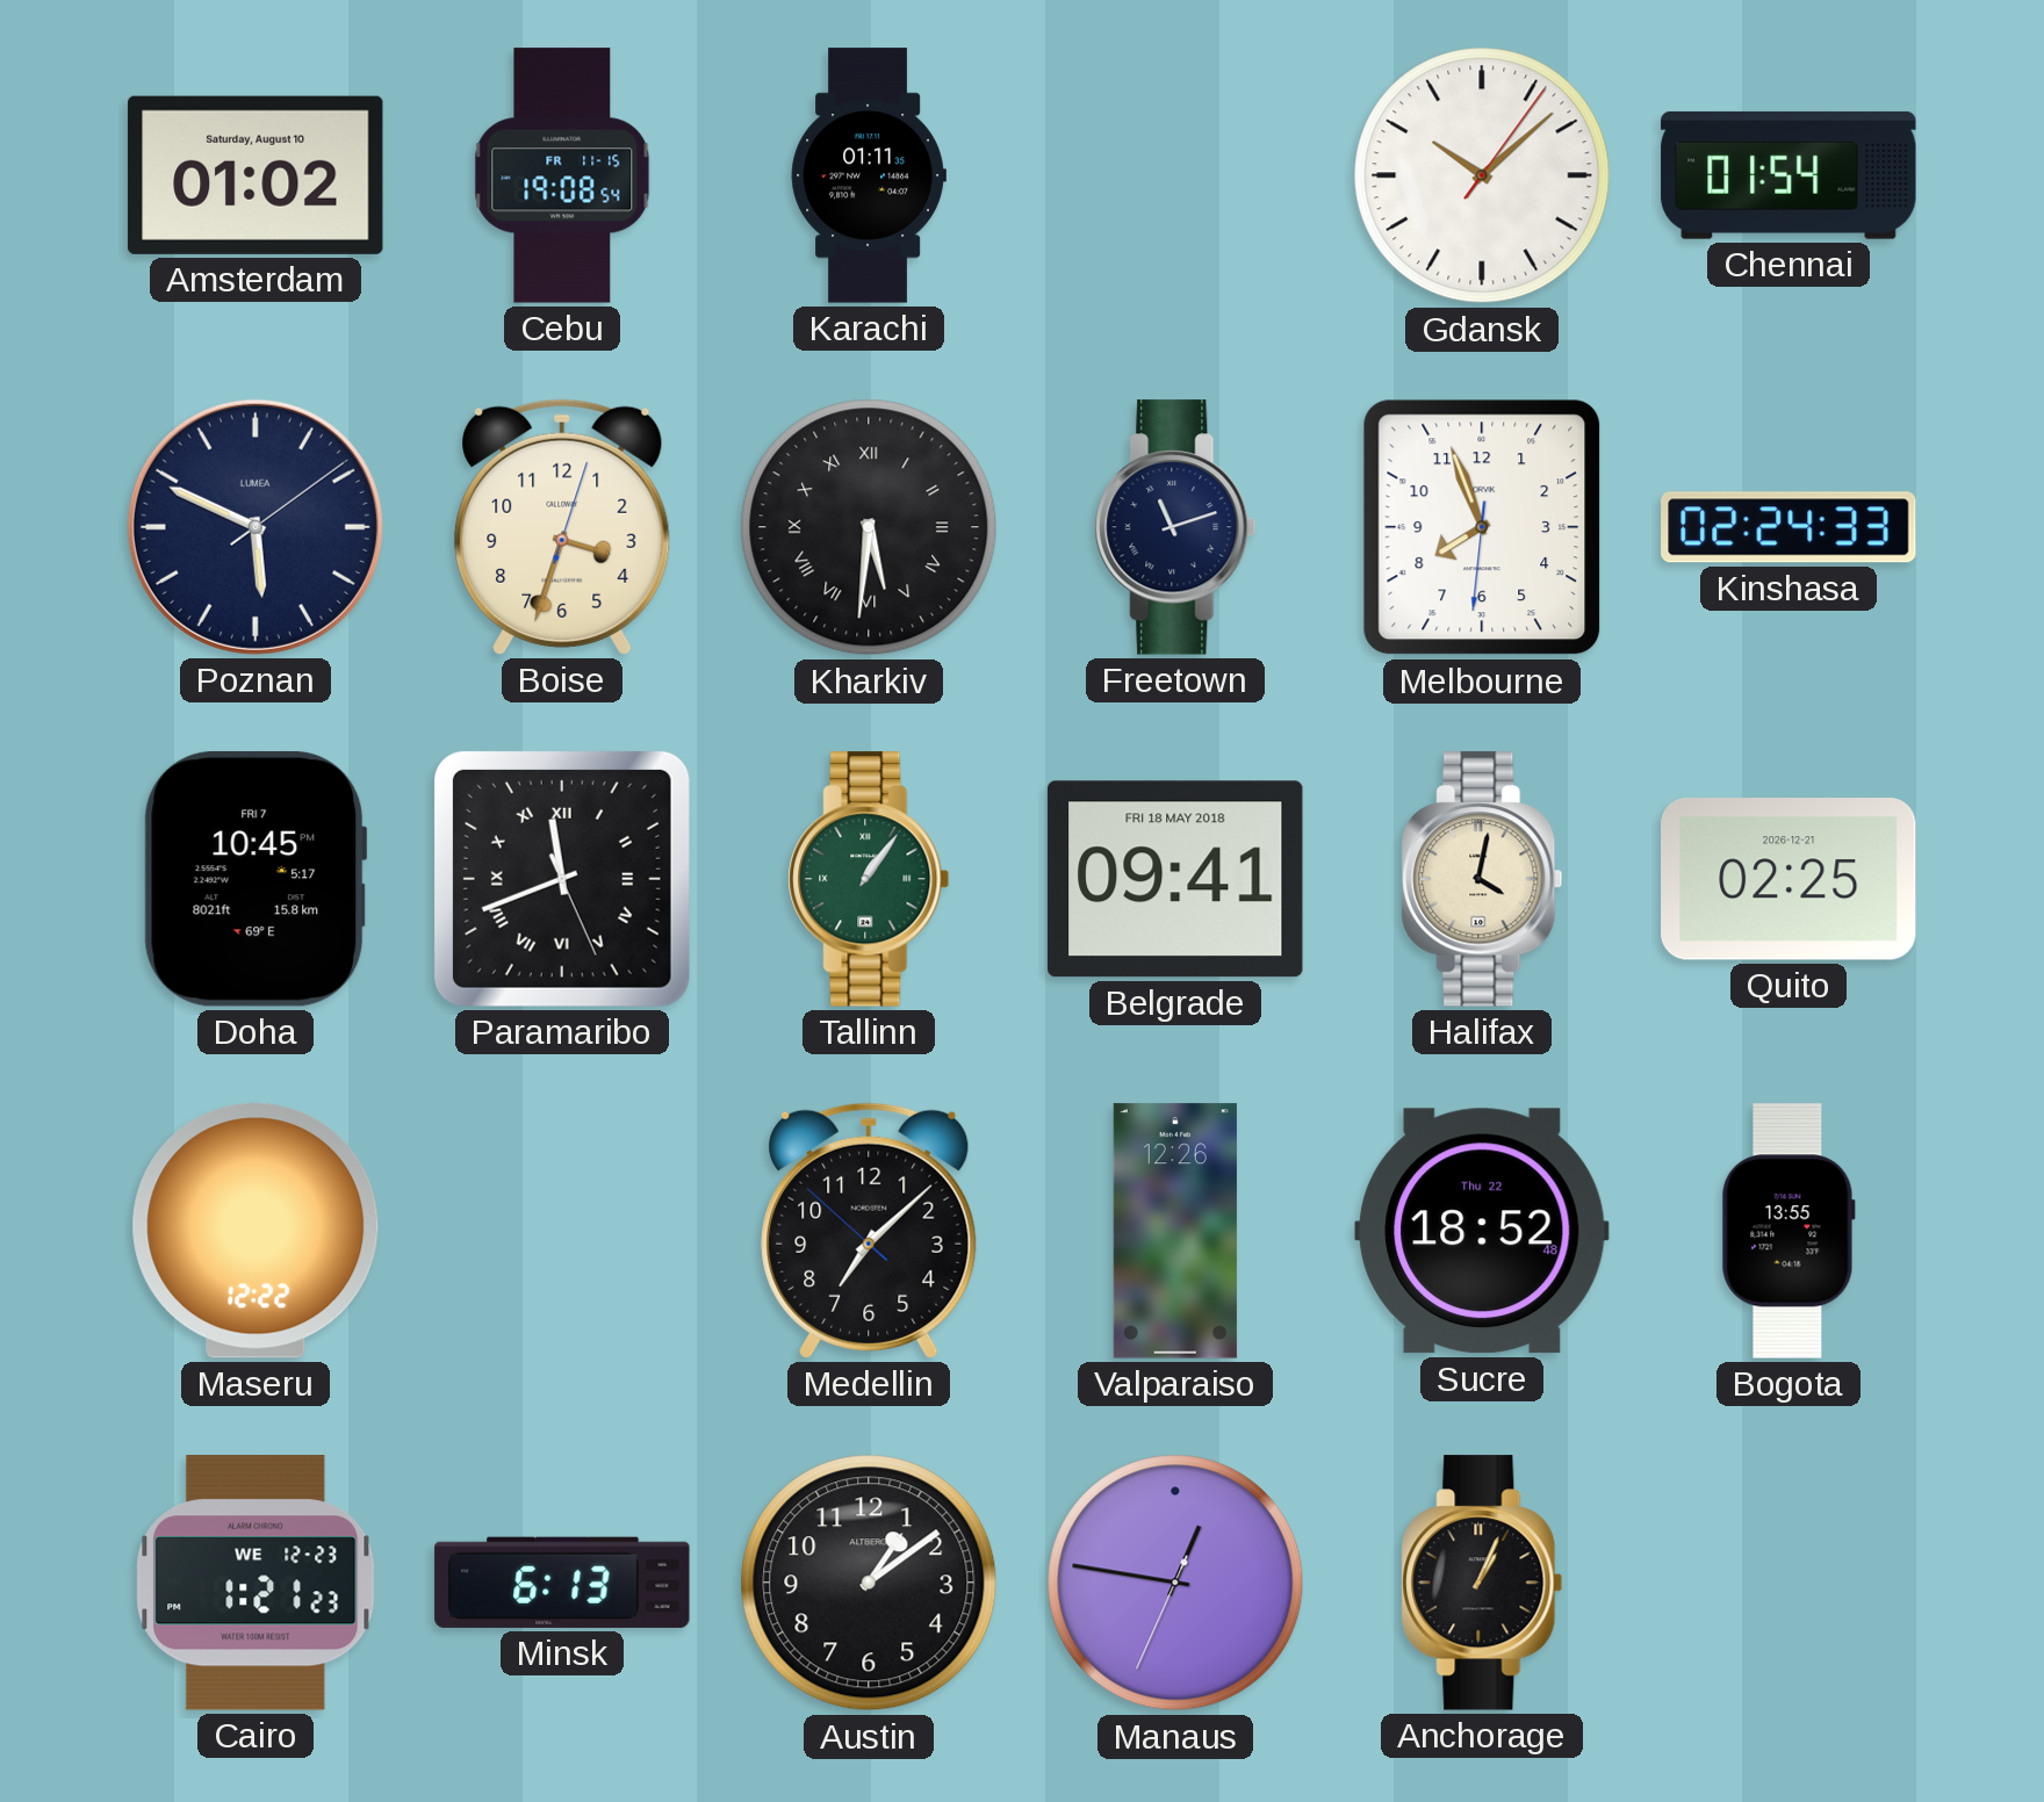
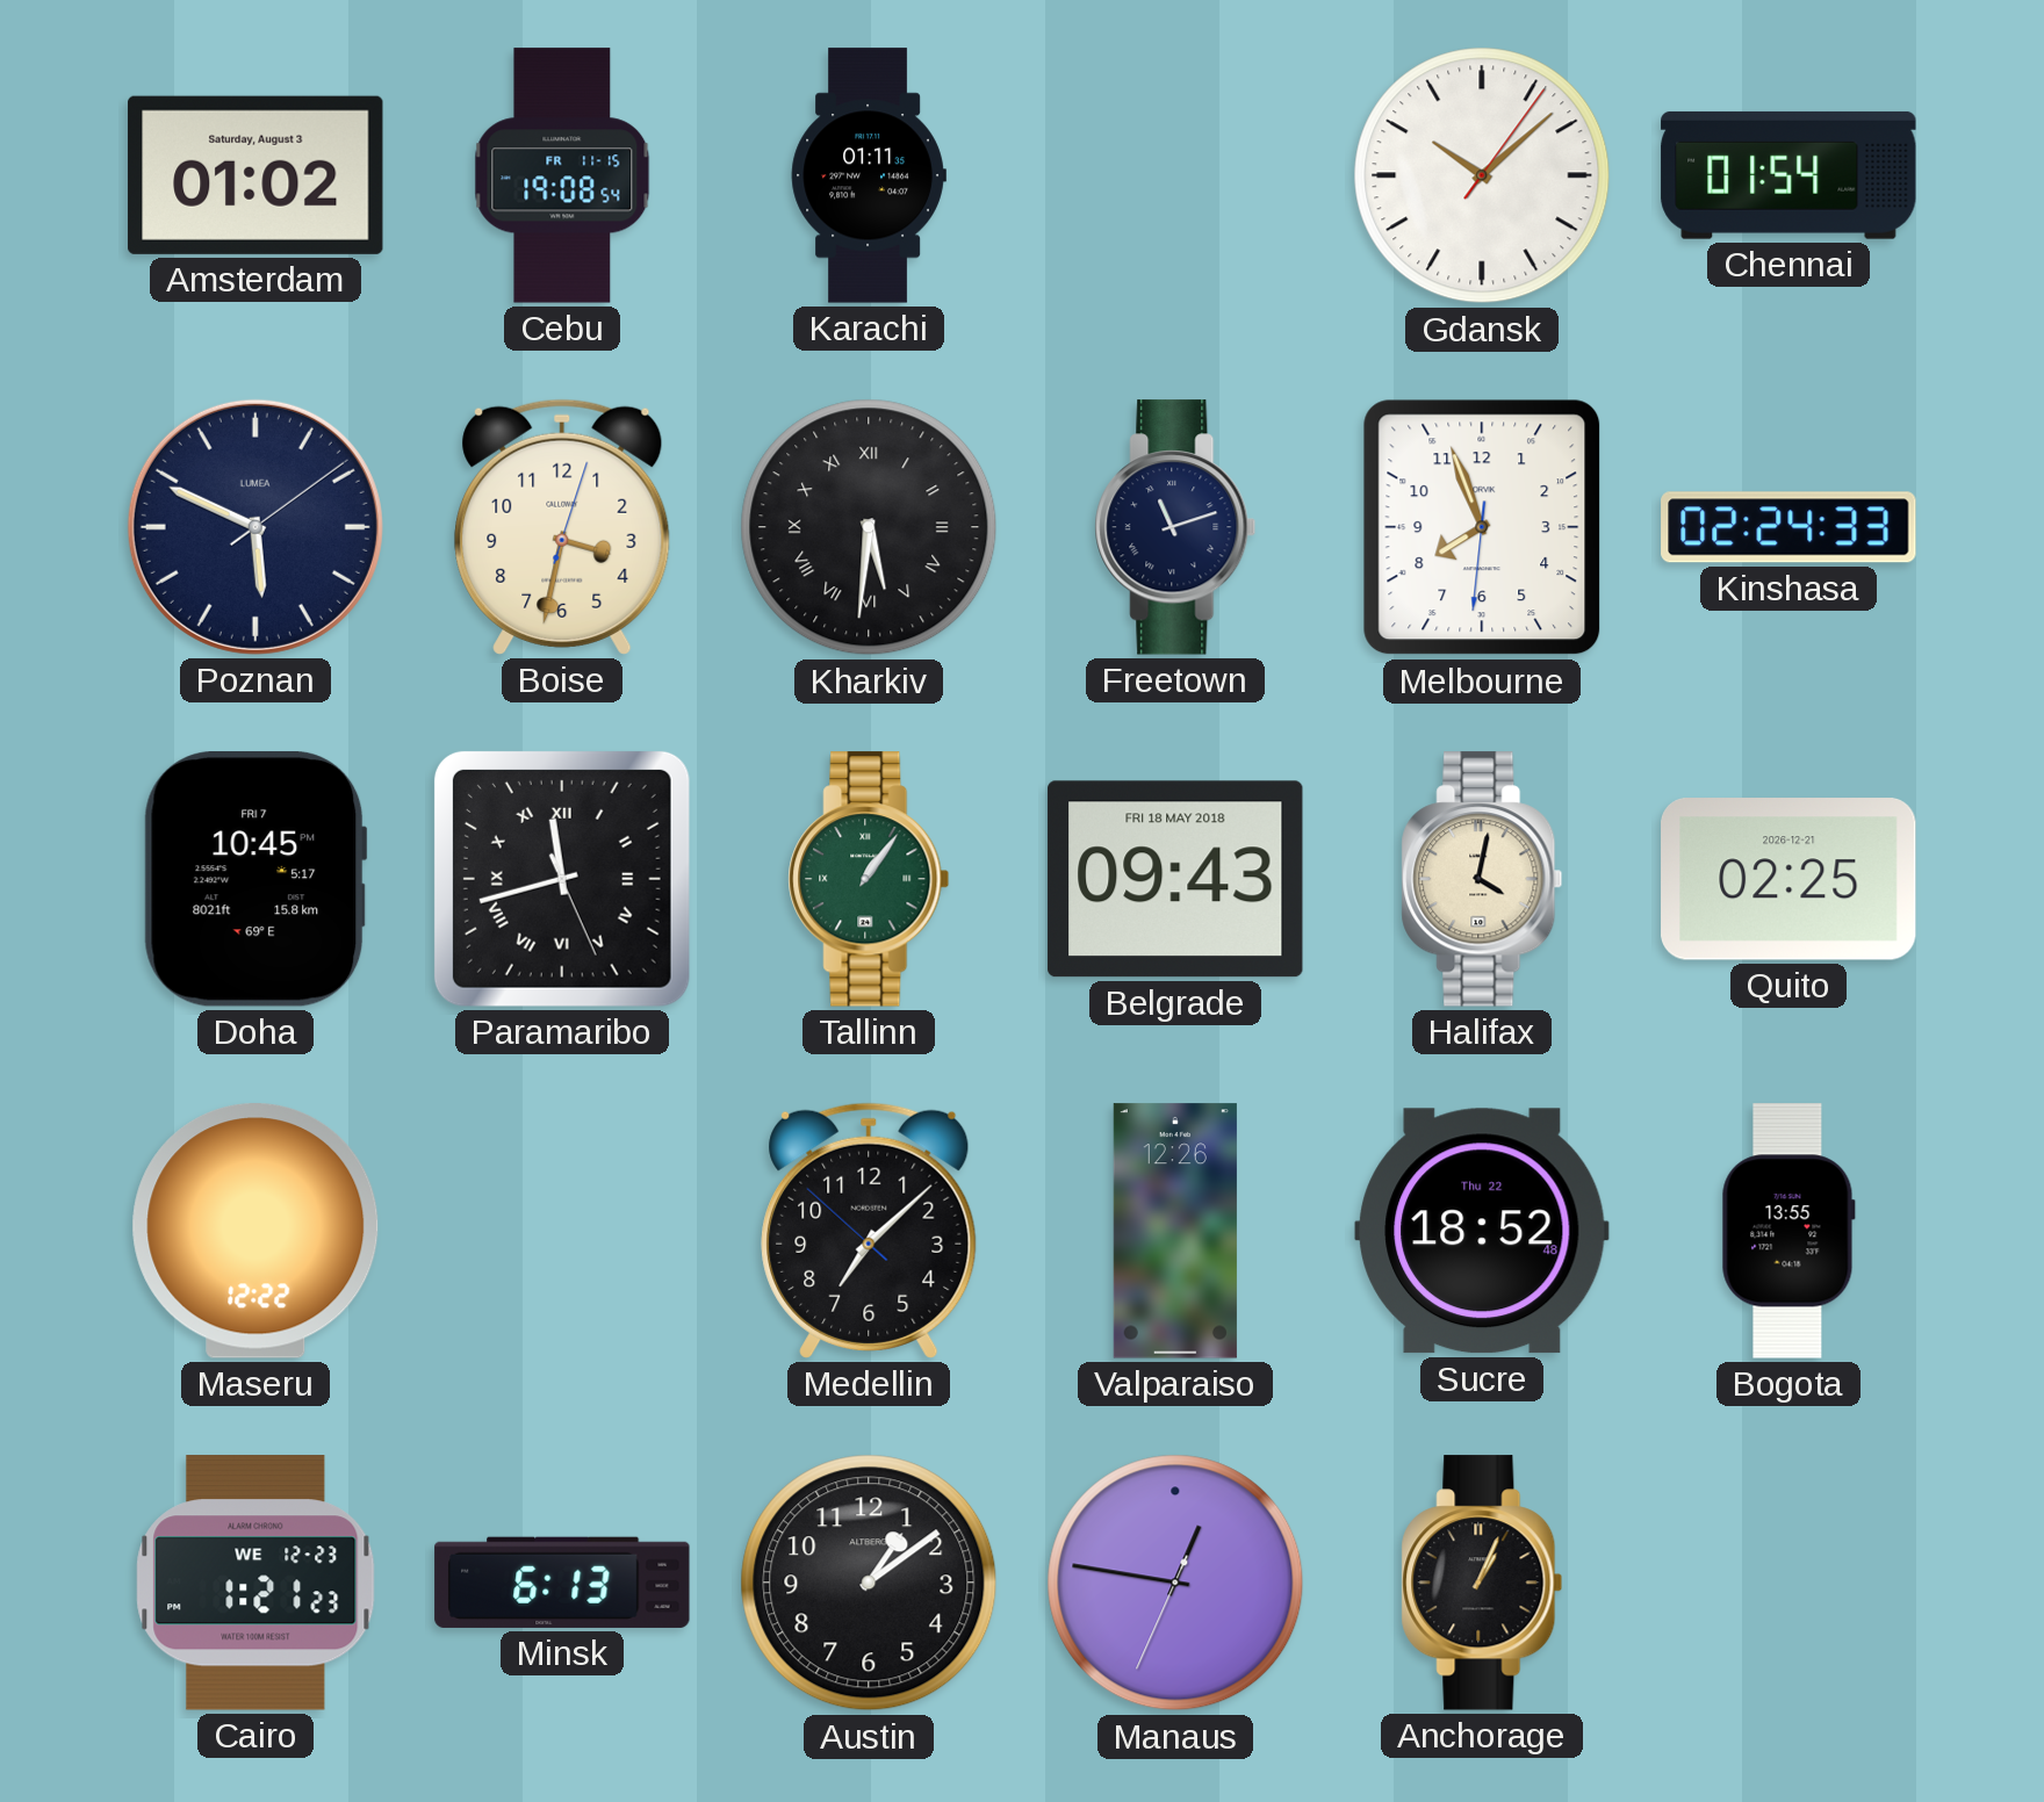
Amsterdam date: Saturday, August 10 -> Saturday, August 3
Boise: 3:33 -> 3:32
Paramaribo: 11:41 -> 11:42
Belgrade: 09:41 -> 09:43
